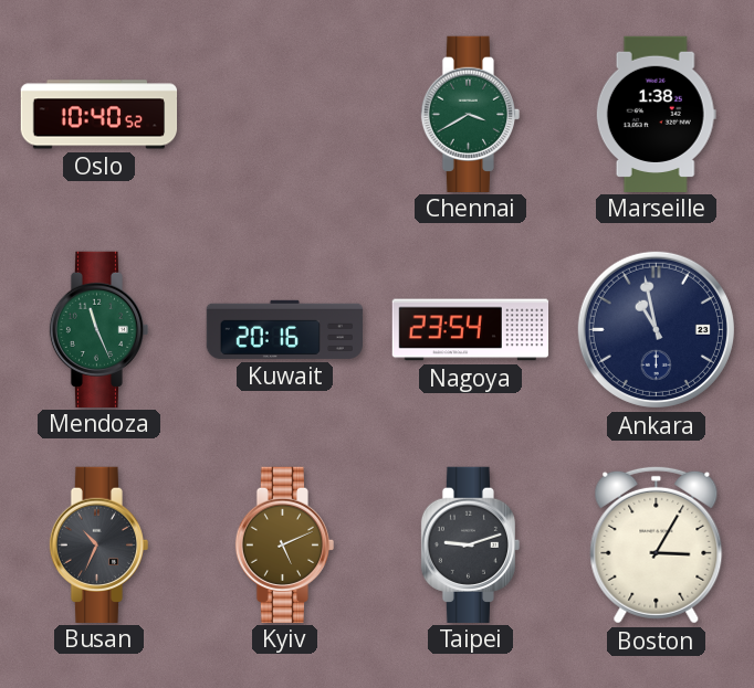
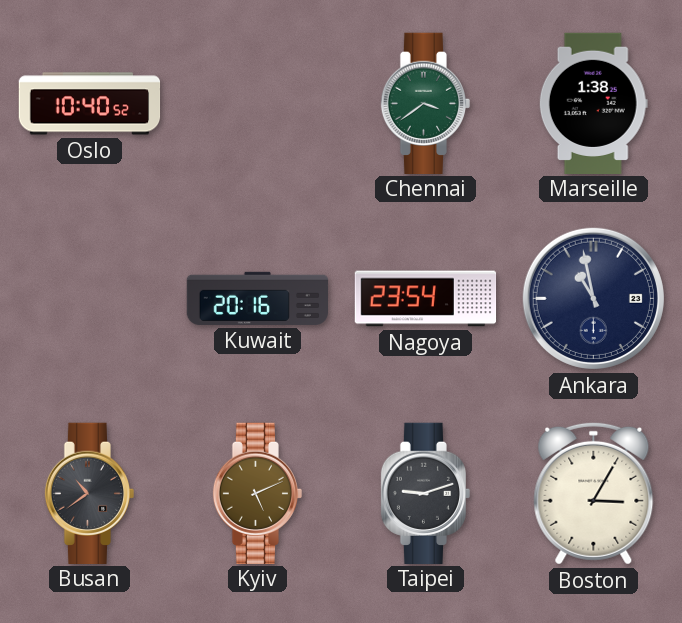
Chennai: 3:40 -> 3:39
Mendoza: 11:26 -> none
Busan: 10:34 -> 10:39
